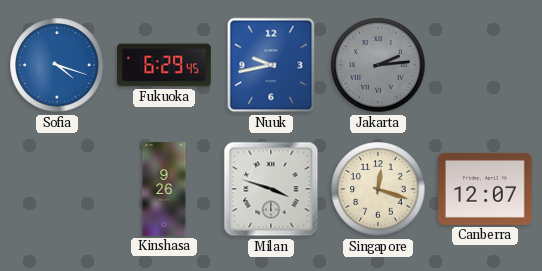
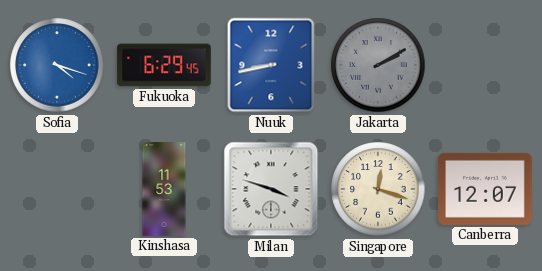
Nuuk: 9:43 -> 8:43
Jakarta: 2:14 -> 2:10
Kinshasa: 9:26 -> 11:53
